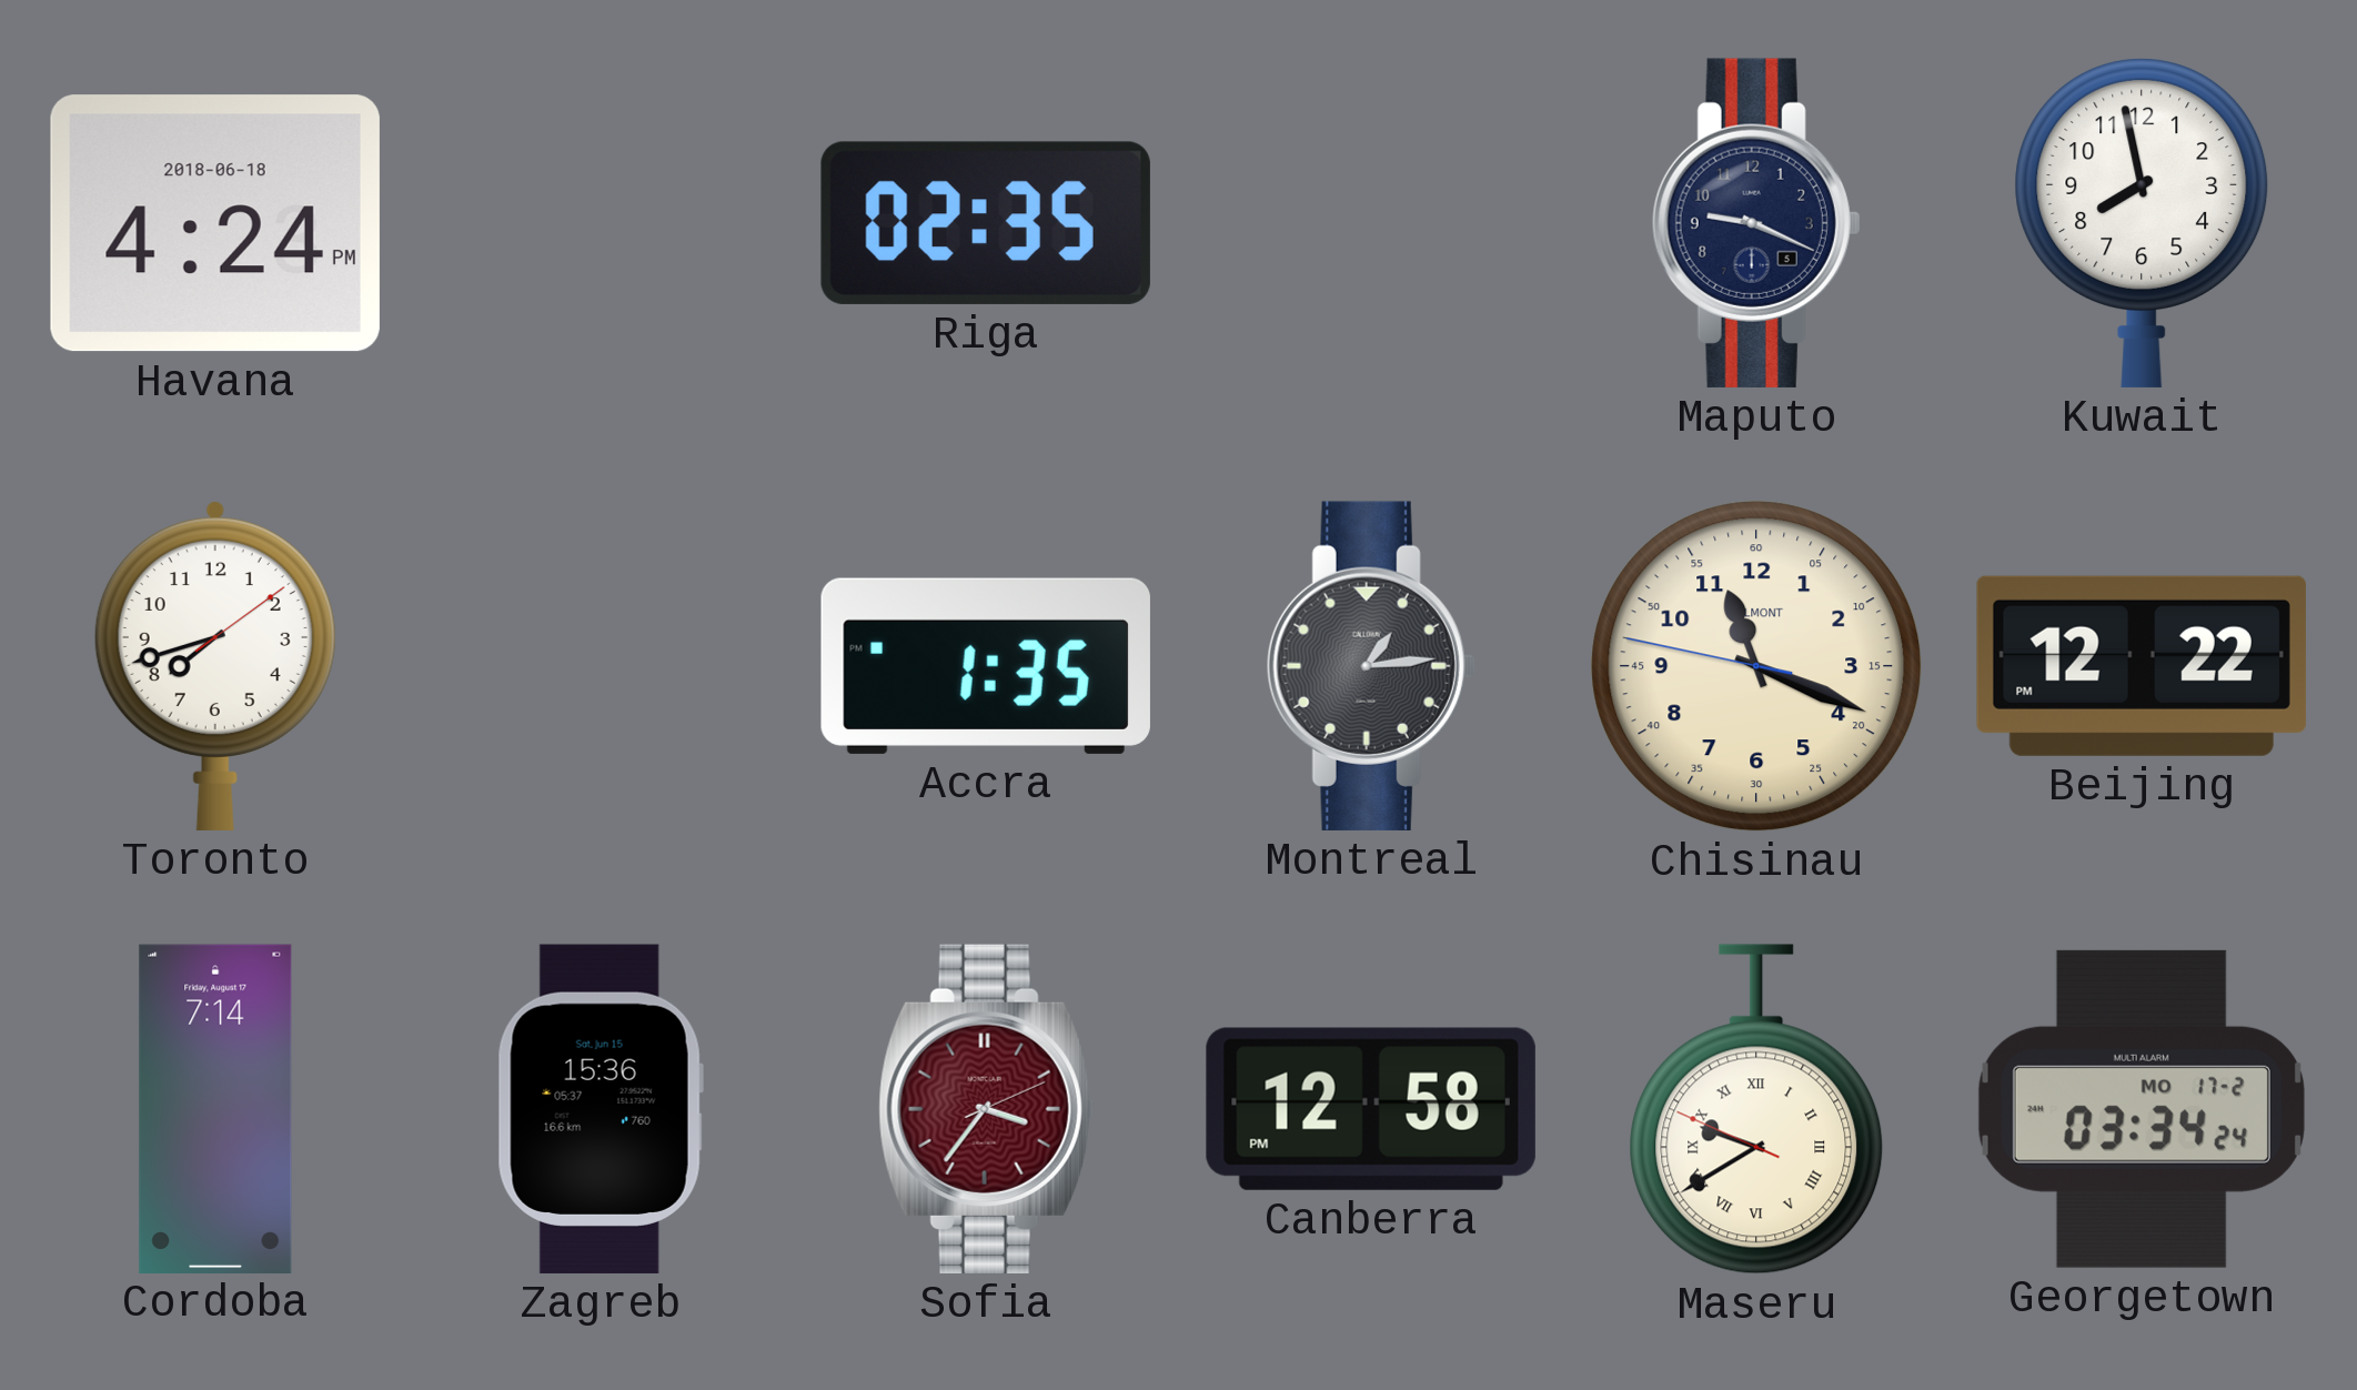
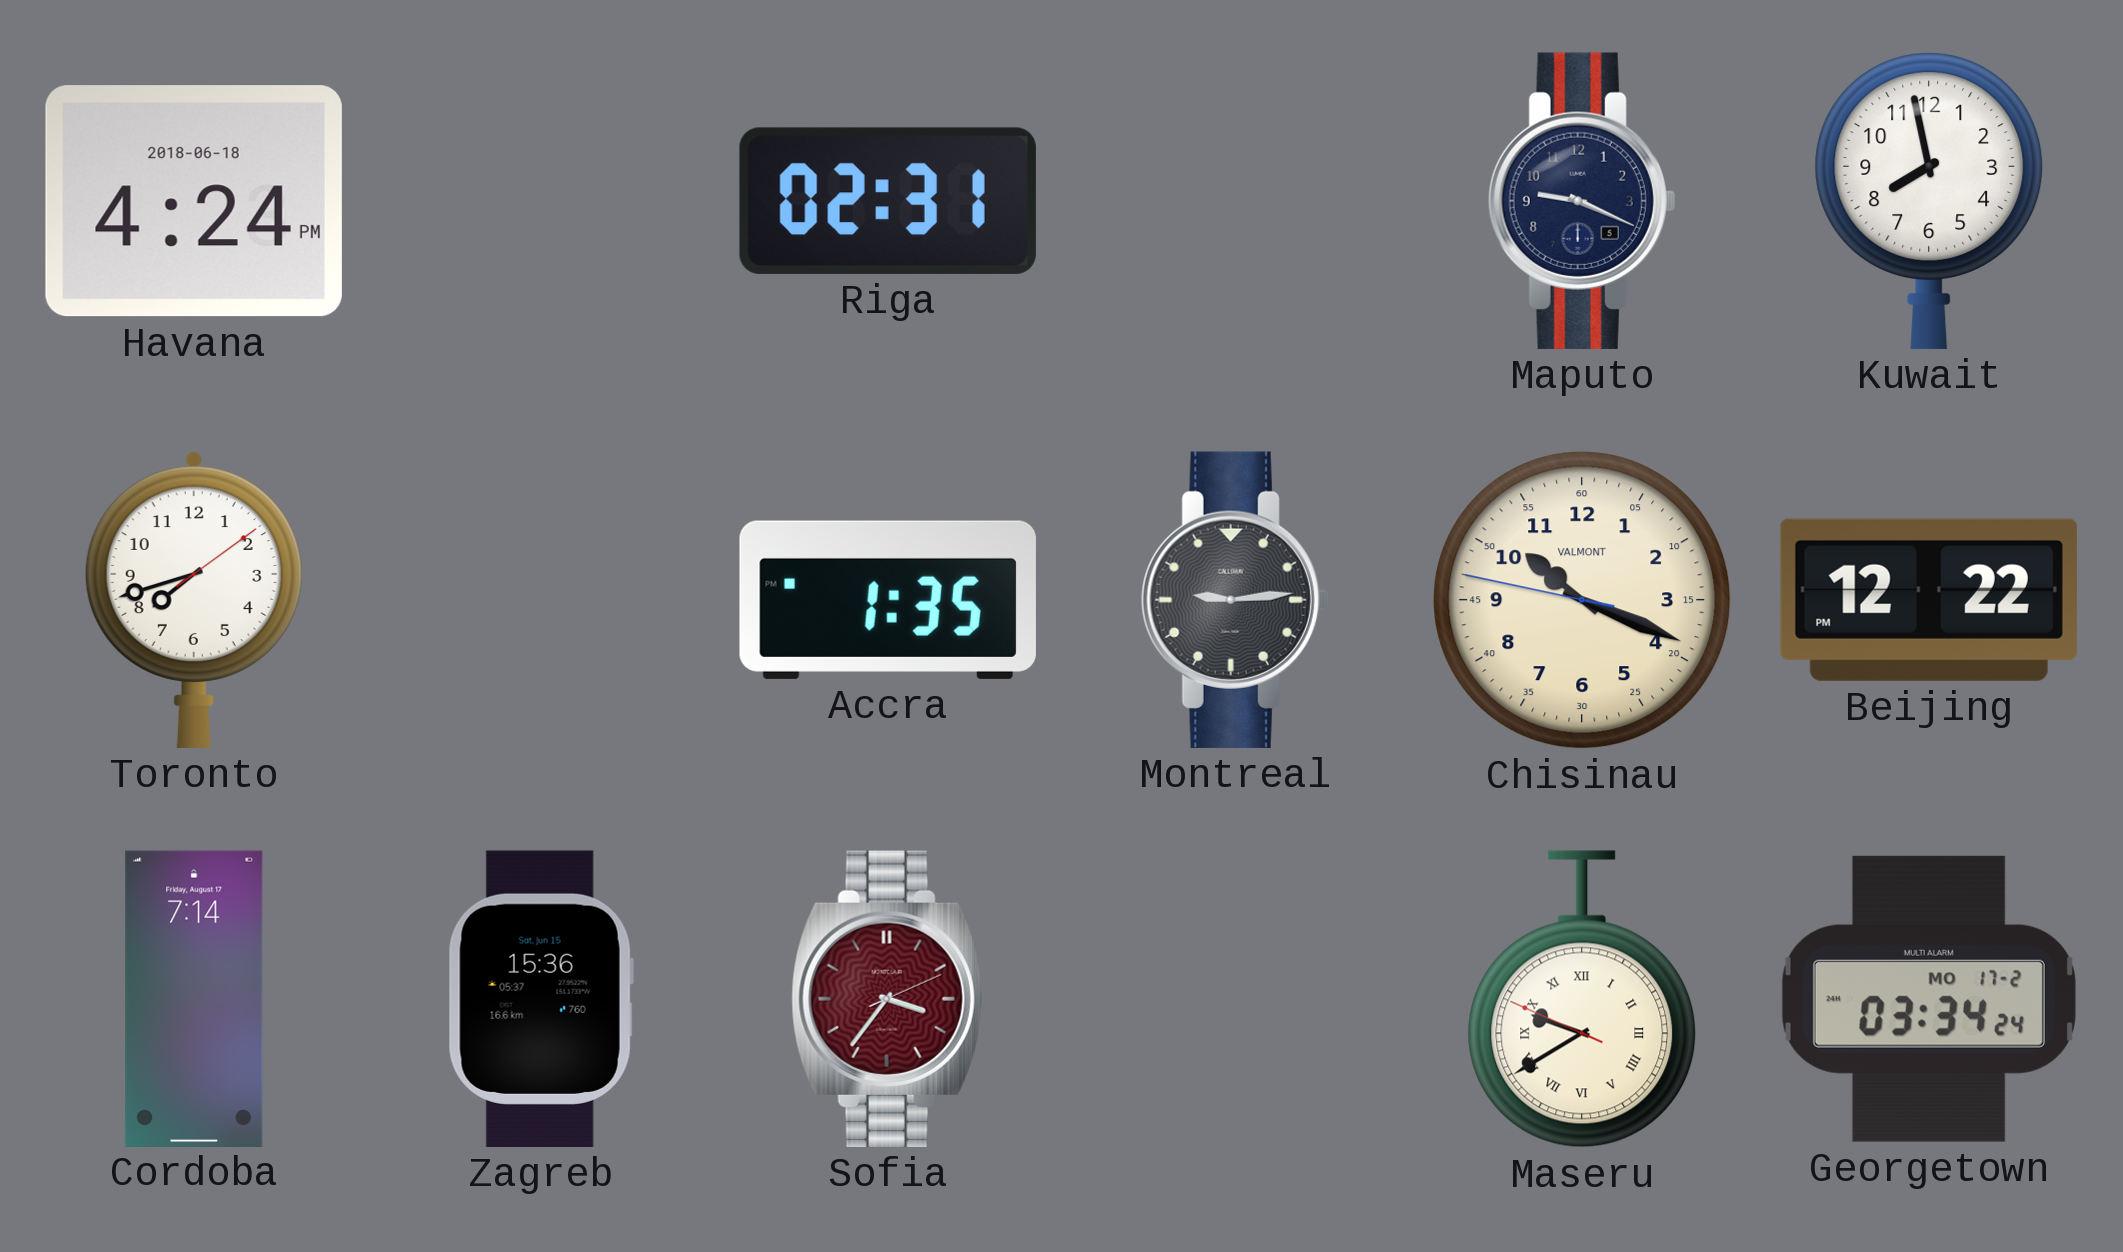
Riga: 02:35 -> 02:31
Montreal: 1:14 -> 9:14
Chisinau: 11:18 -> 10:18
Canberra: 12:58 -> none
